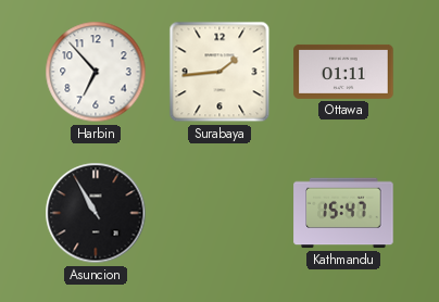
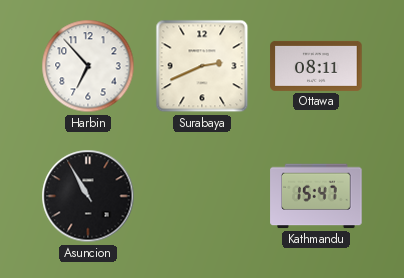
Surabaya: 1:44 -> 2:41
Ottawa: 01:11 -> 08:11
